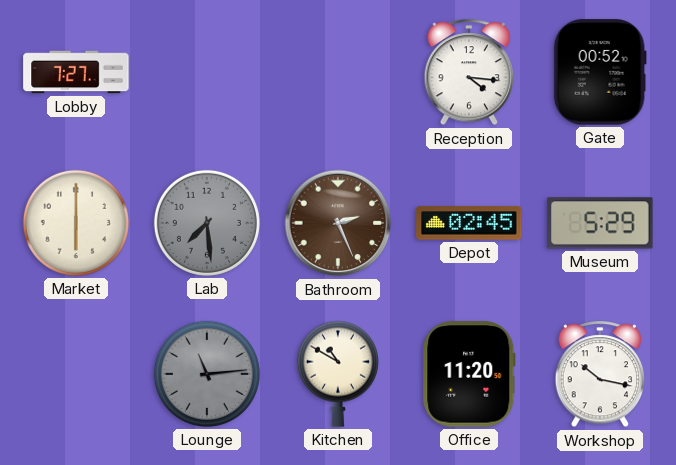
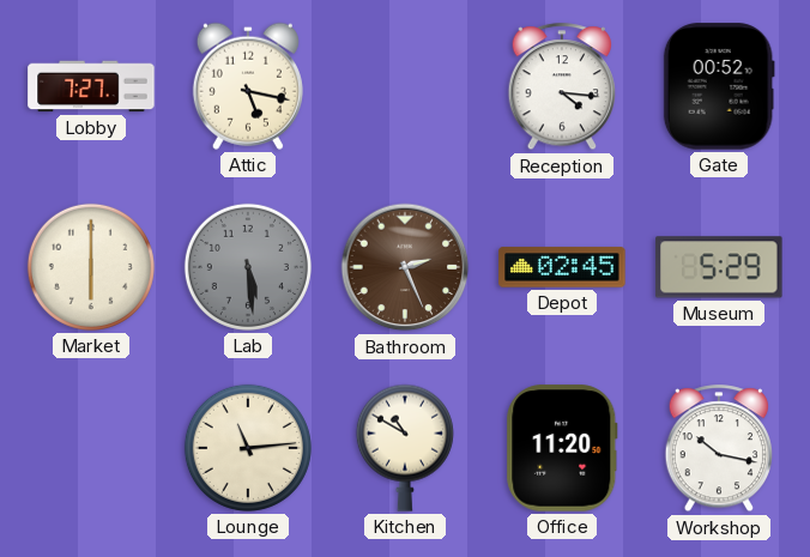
Attic: none -> 5:17
Lab: 7:29 -> 5:29
Lounge dial: grey -> cream
